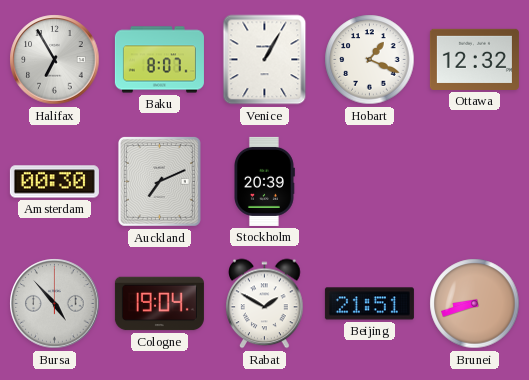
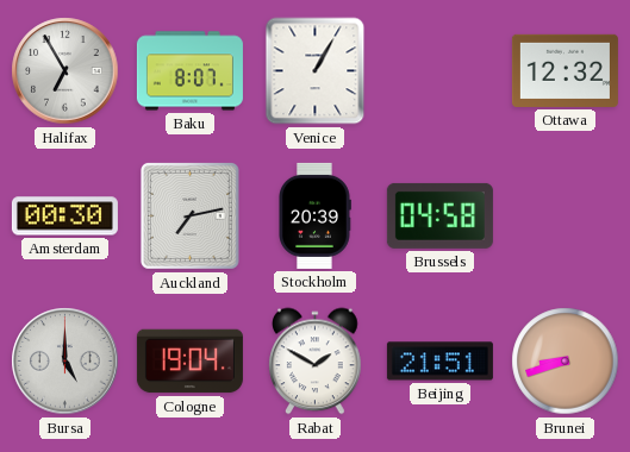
Hobart: 1:19 -> none
Auckland: 7:11 -> 7:13
Brussels: none -> 04:58
Bursa: 4:53 -> 5:00
